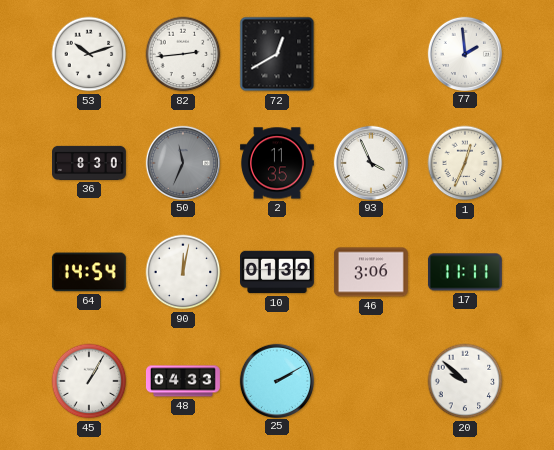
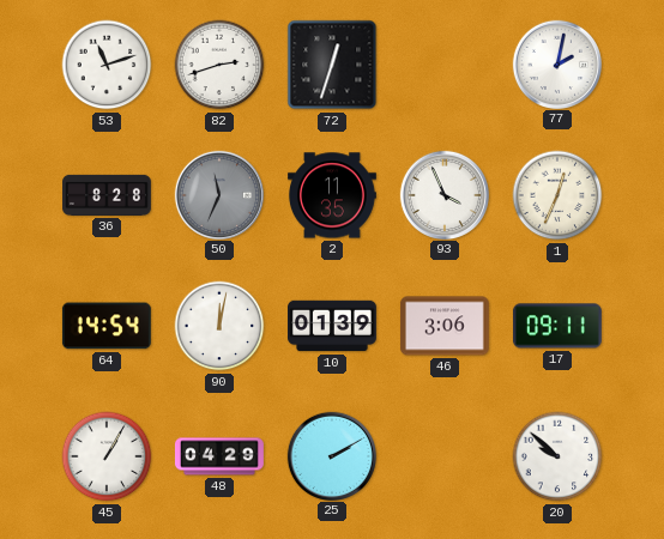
53: 10:12 -> 11:12
82: 2:44 -> 2:42
72: 12:40 -> 12:33
77: 1:59 -> 2:02
36: 8:30 -> 8:28
17: 11:11 -> 09:11
48: 04:33 -> 04:29
